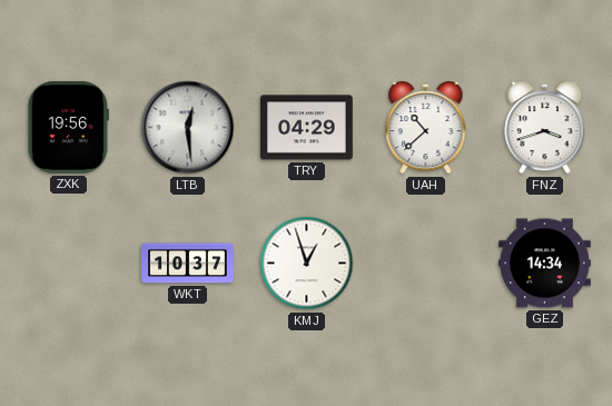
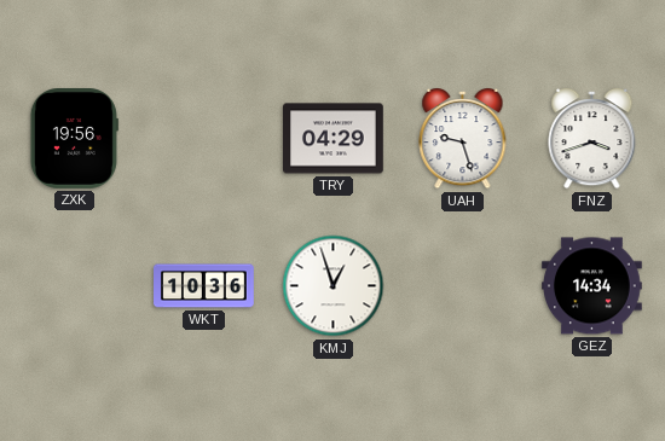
LTB: 12:29 -> none
UAH: 10:38 -> 9:27
WKT: 10:37 -> 10:36
